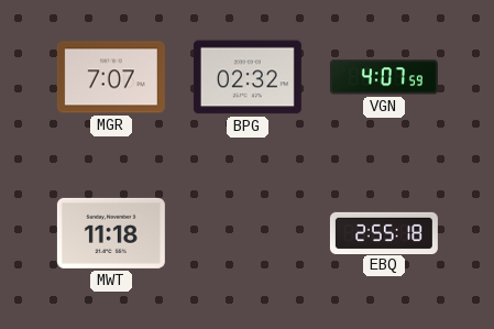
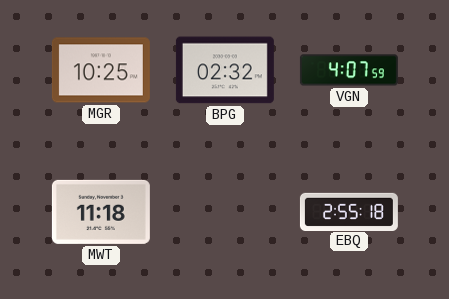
MGR: 7:07 -> 10:25
